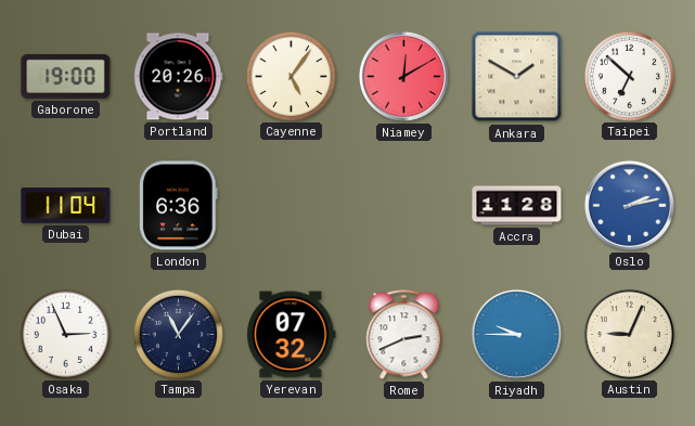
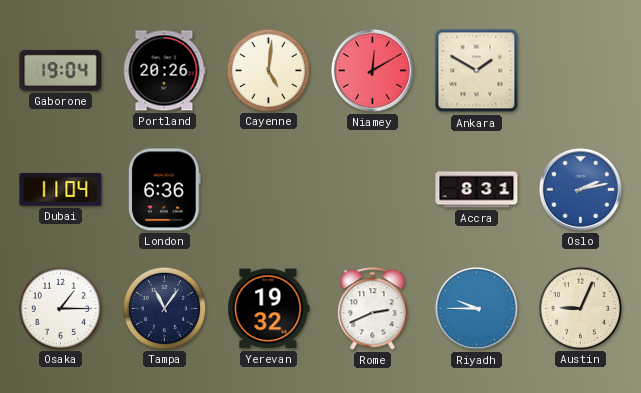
Gaborone: 19:00 -> 19:04
Cayenne: 5:06 -> 5:01
Taipei: 6:52 -> none
Accra: 11:28 -> 8:31
Osaka: 2:56 -> 1:15
Yerevan: 07:32 -> 19:32
